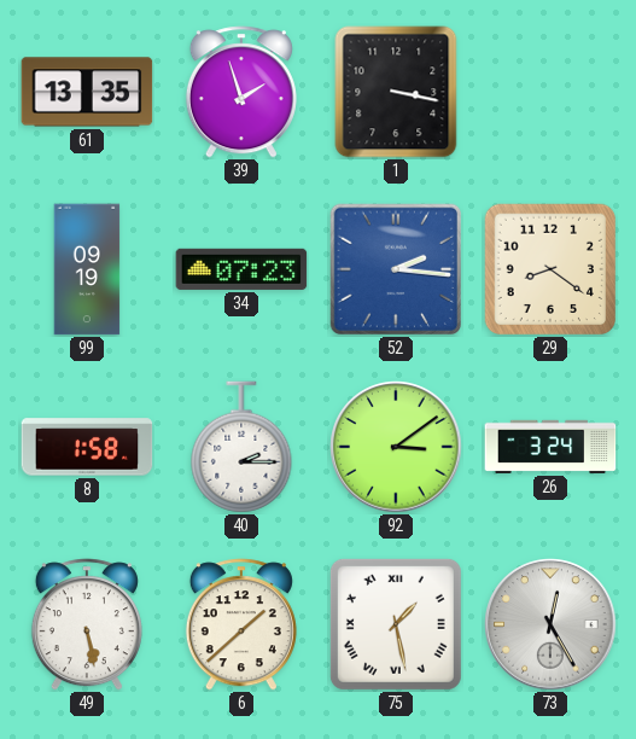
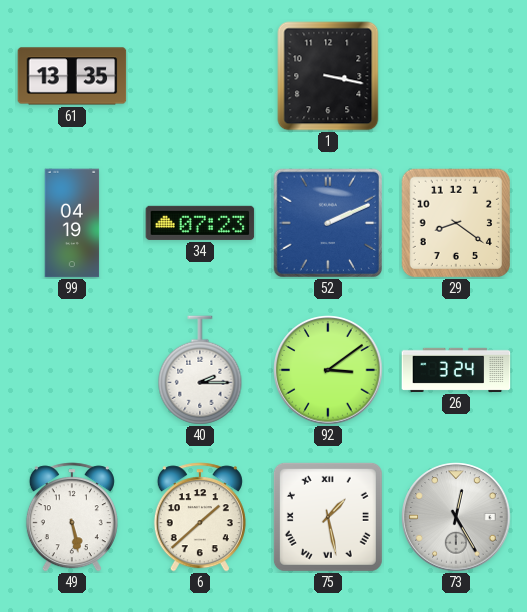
39: 1:57 -> none
99: 09:19 -> 04:19
52: 2:16 -> 2:11
8: 1:58 -> none
